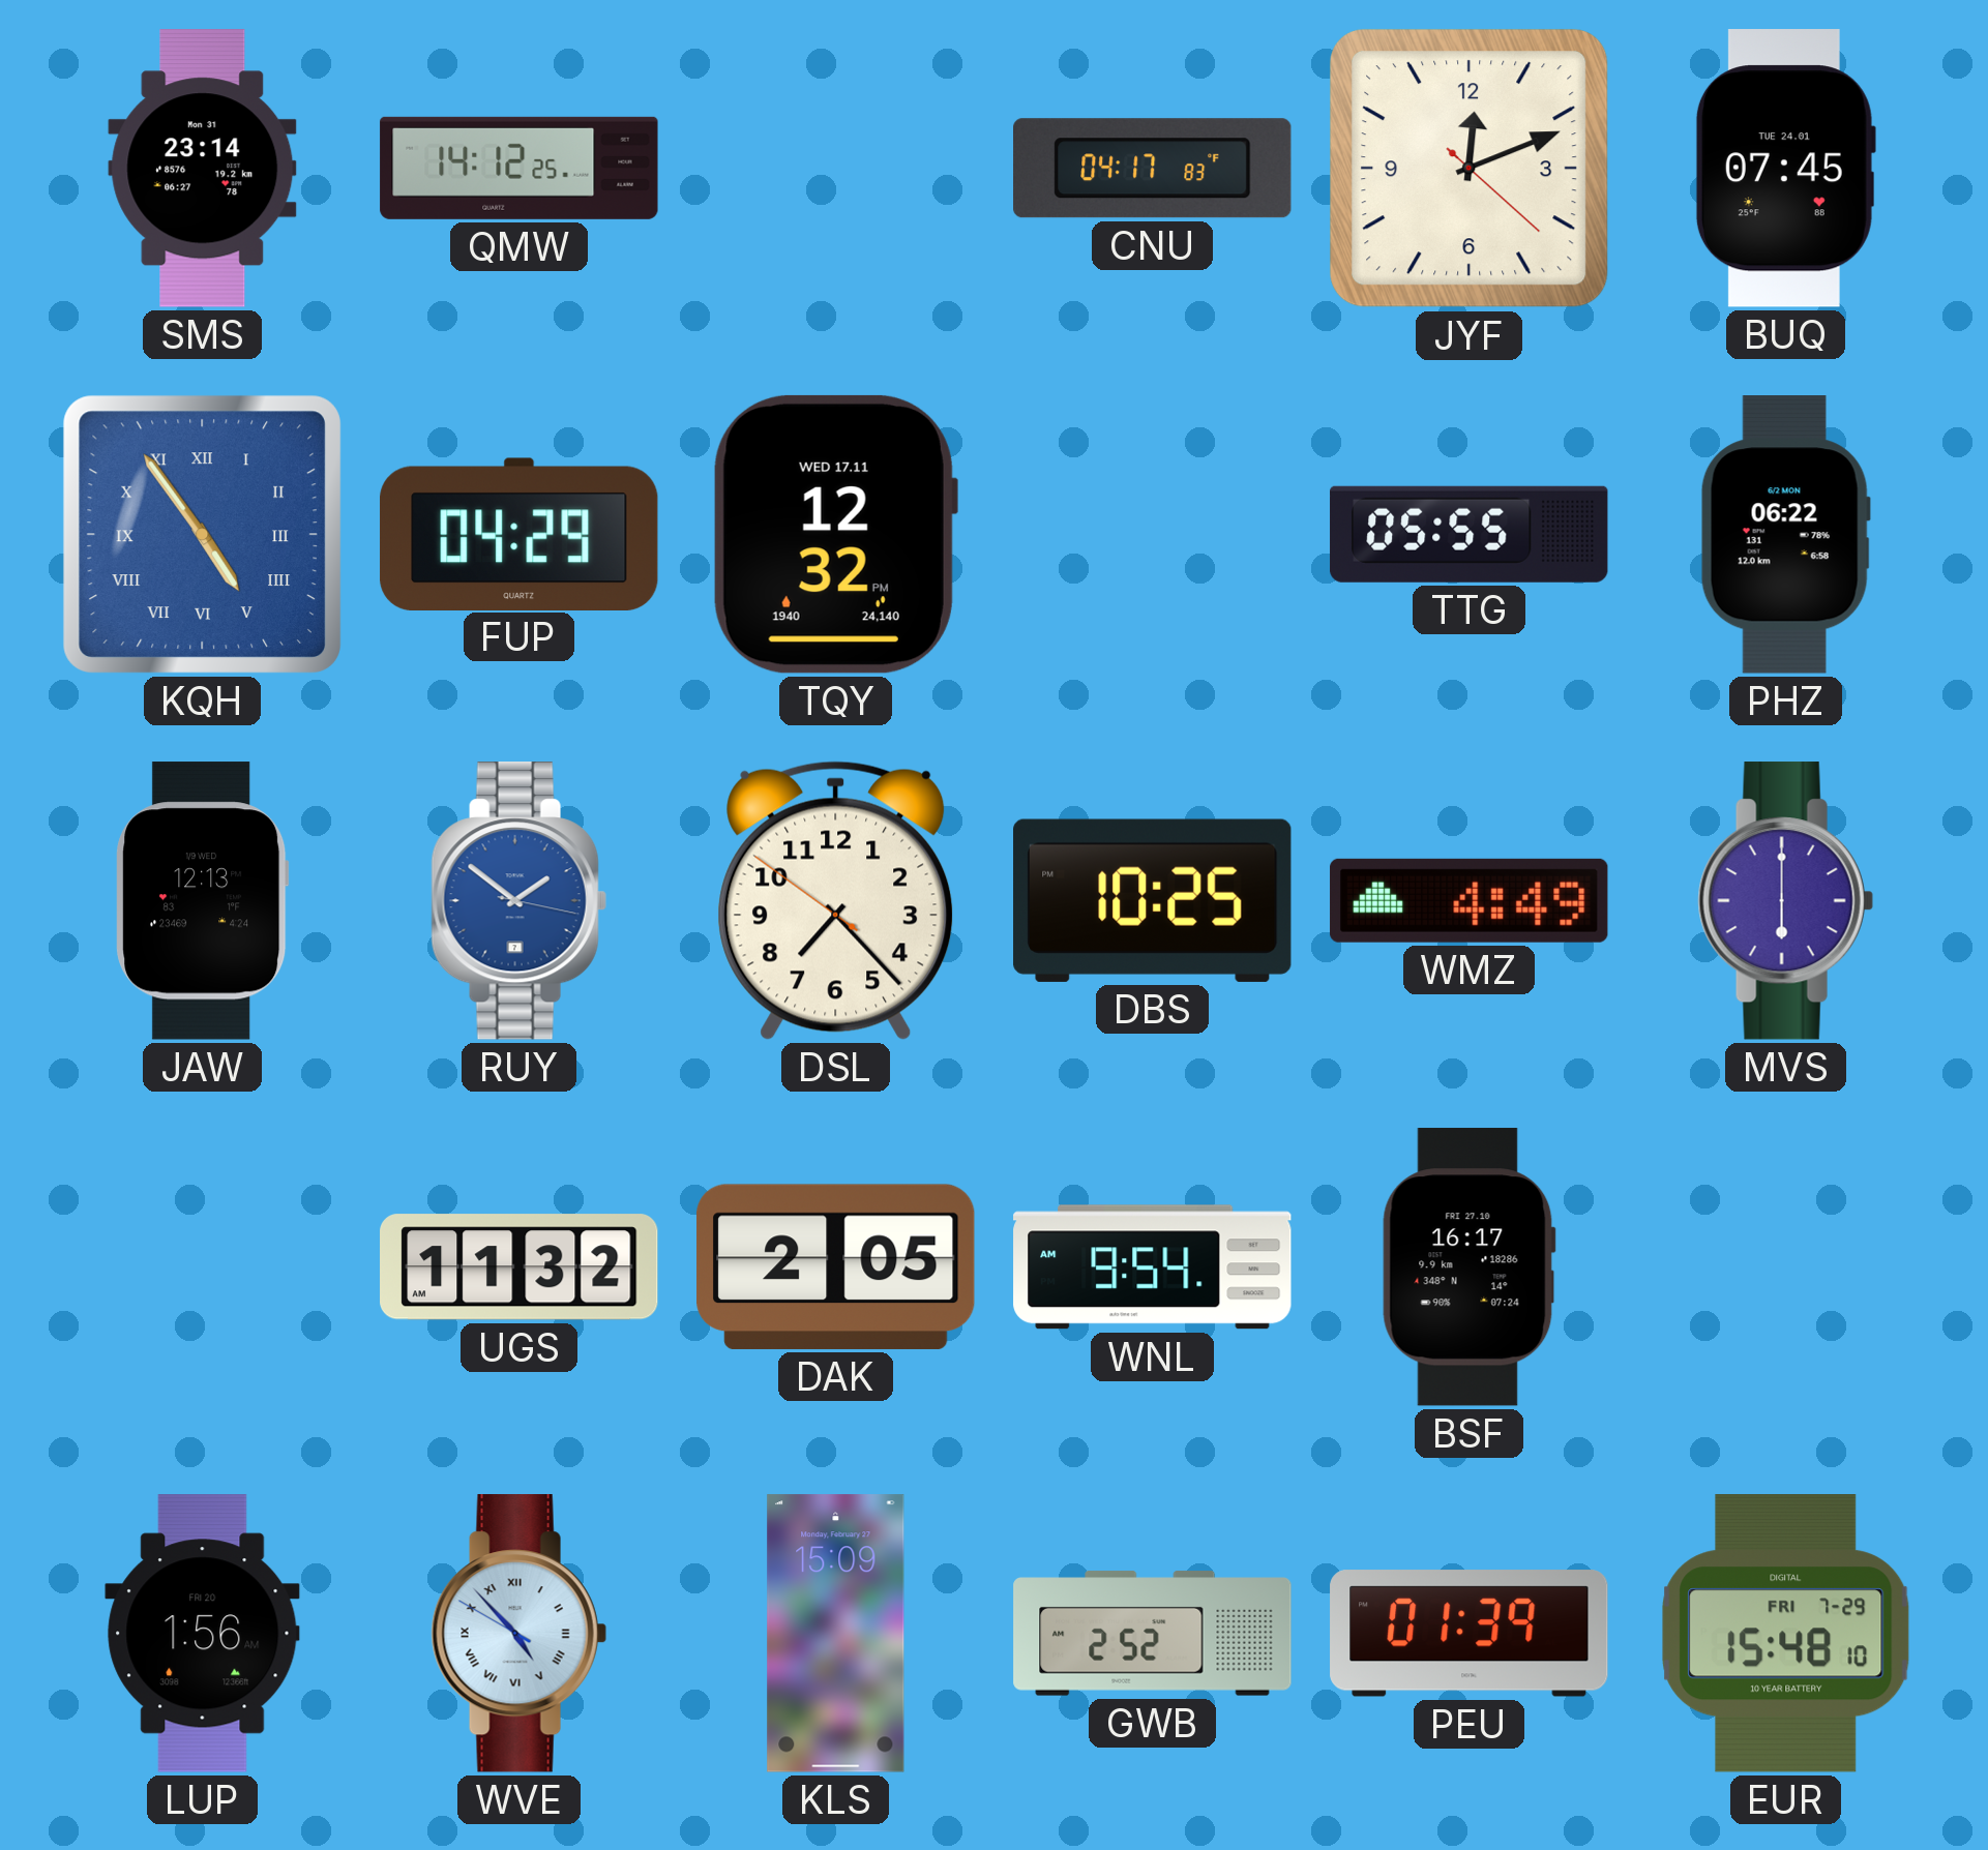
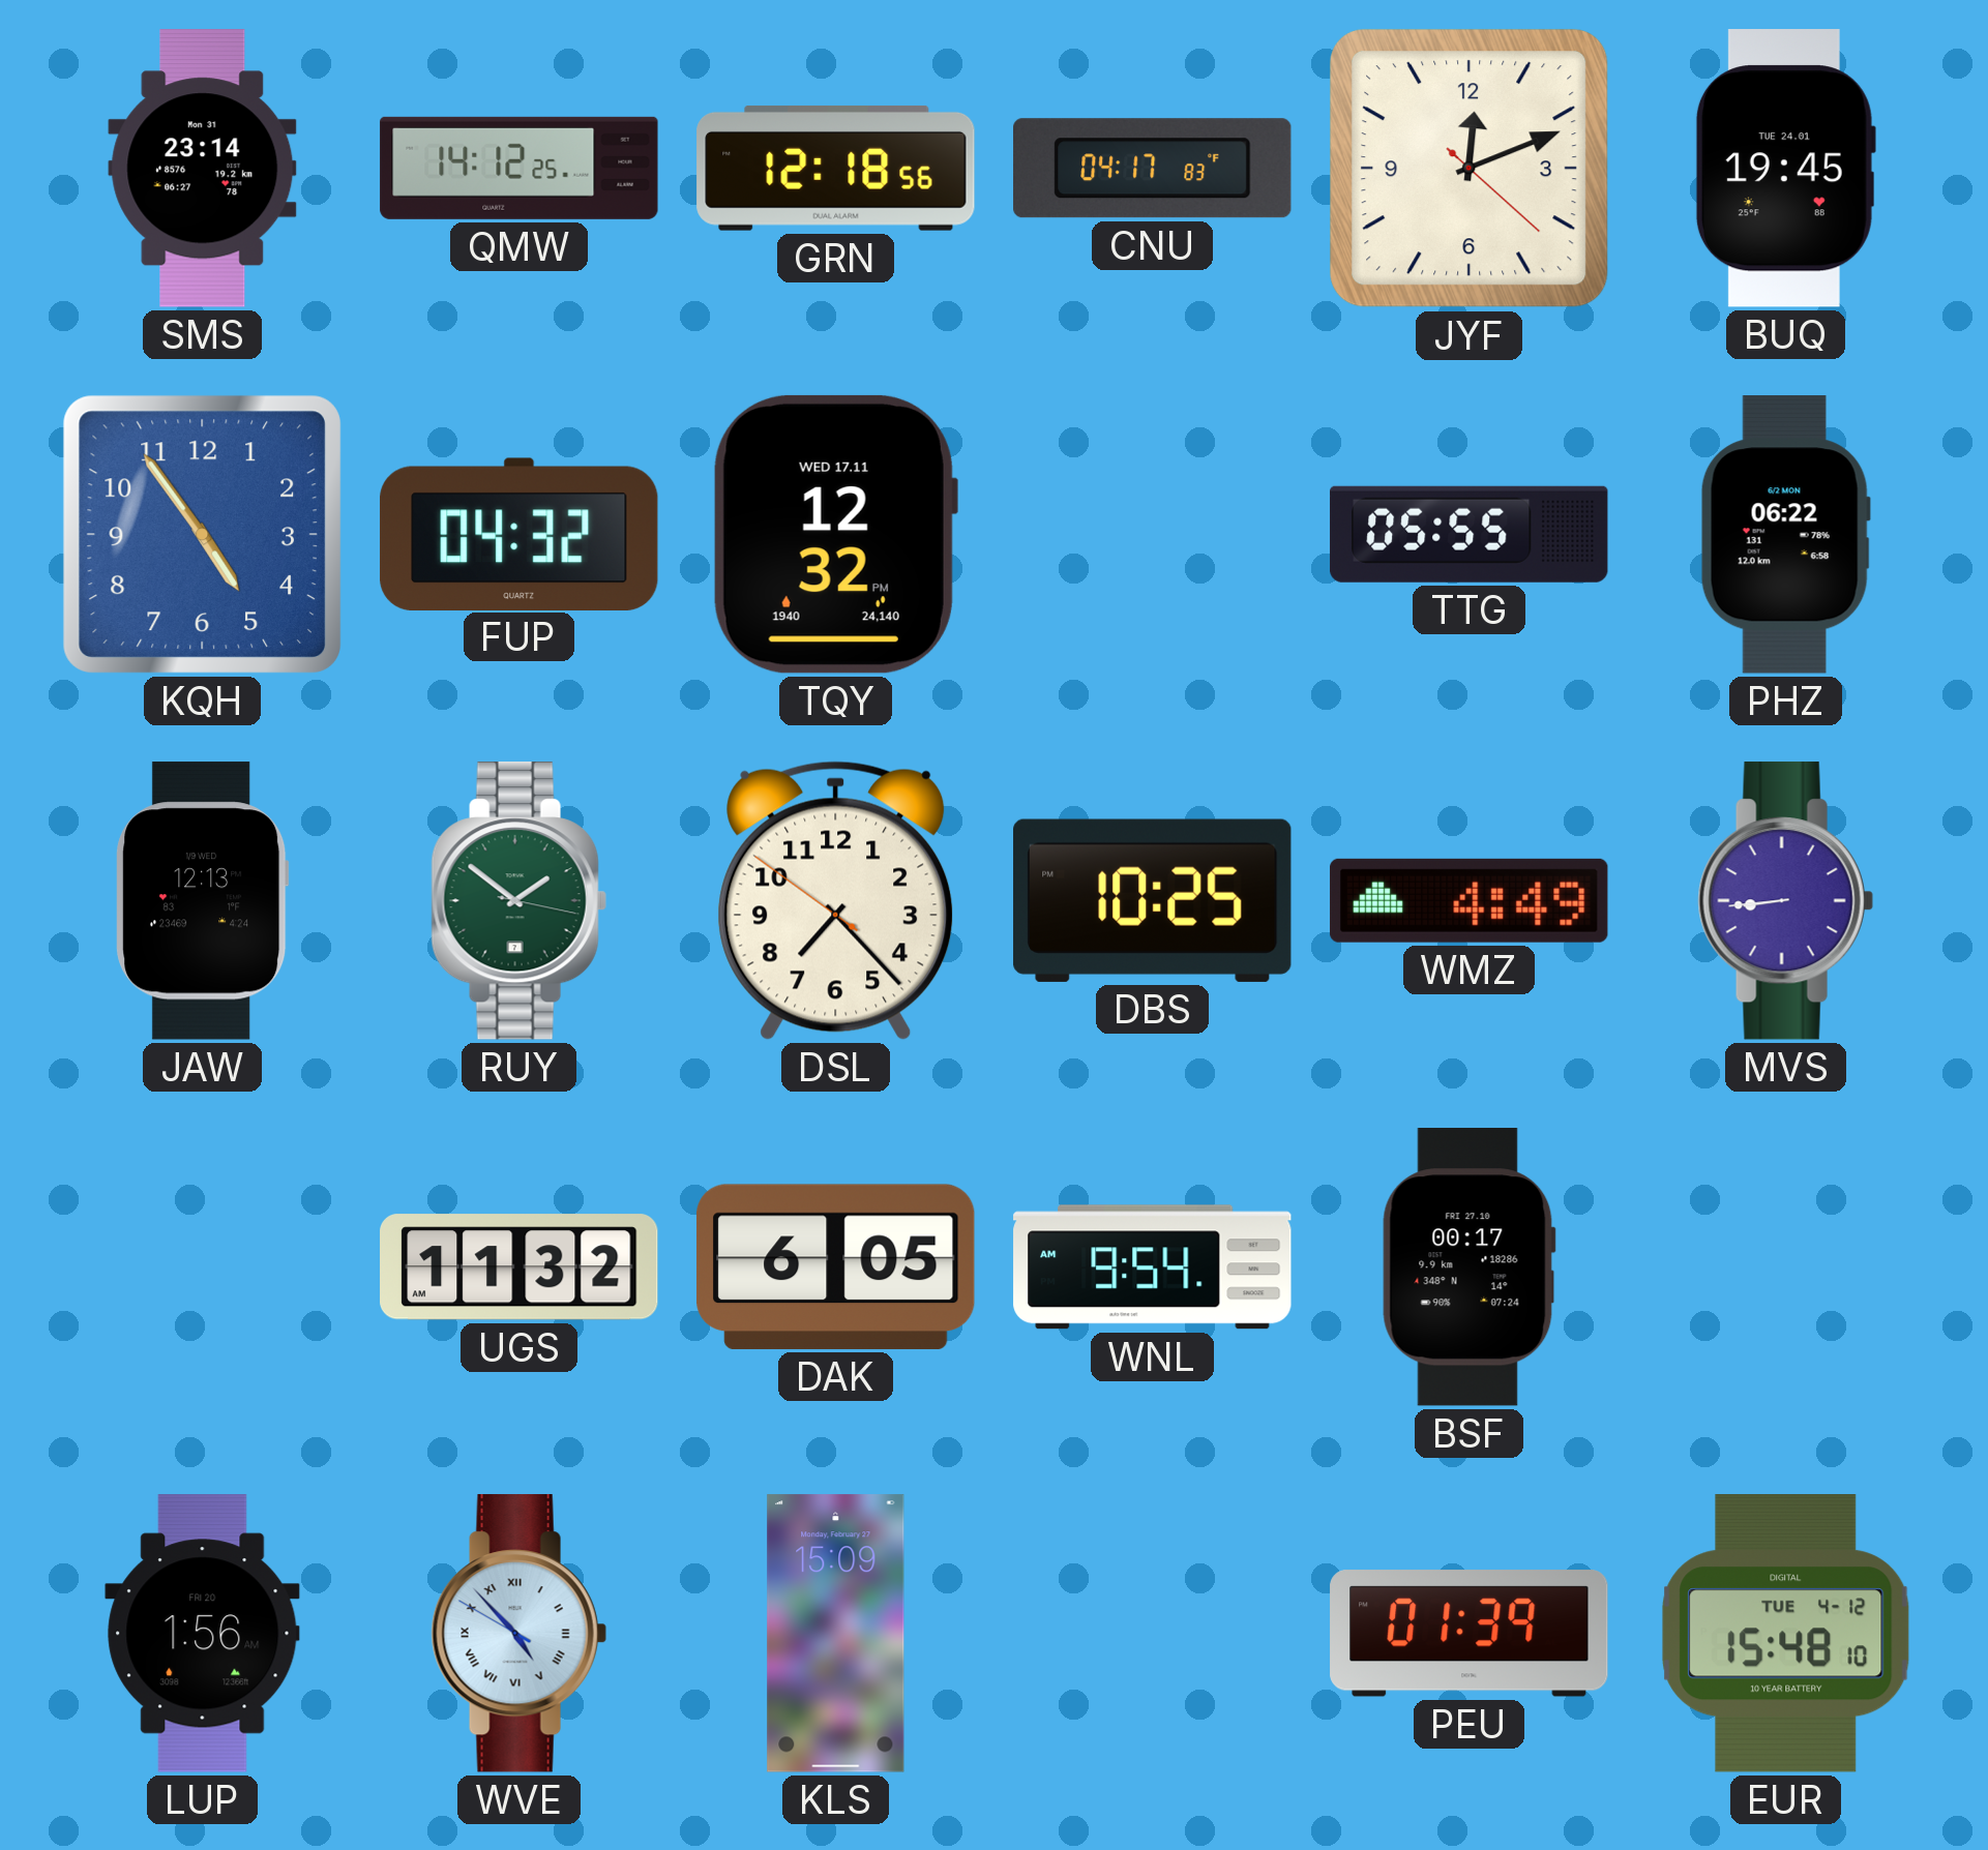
GRN: none -> 12:18
BUQ: 07:45 -> 19:45
KQH numerals: Roman -> Arabic
FUP: 04:29 -> 04:32
RUY dial: blue -> green
MVS: 6:00 -> 8:44
DAK: 2:05 -> 6:05
BSF: 16:17 -> 00:17
GWB: 2:52 -> none
EUR date: FRI 7-29 -> TUE 4-12
